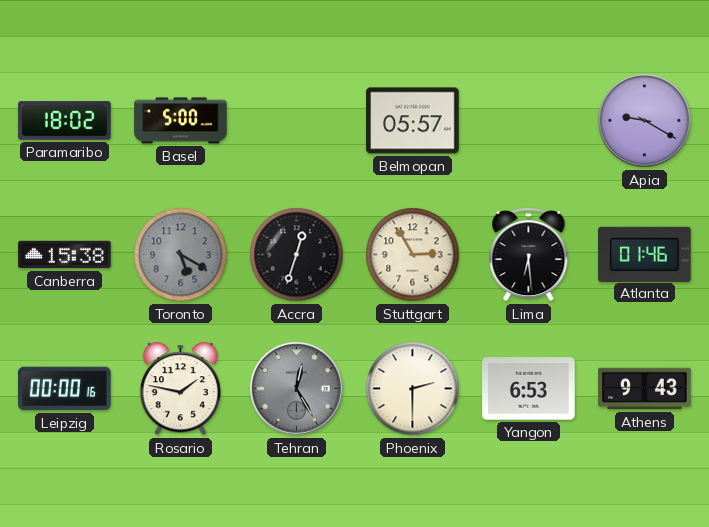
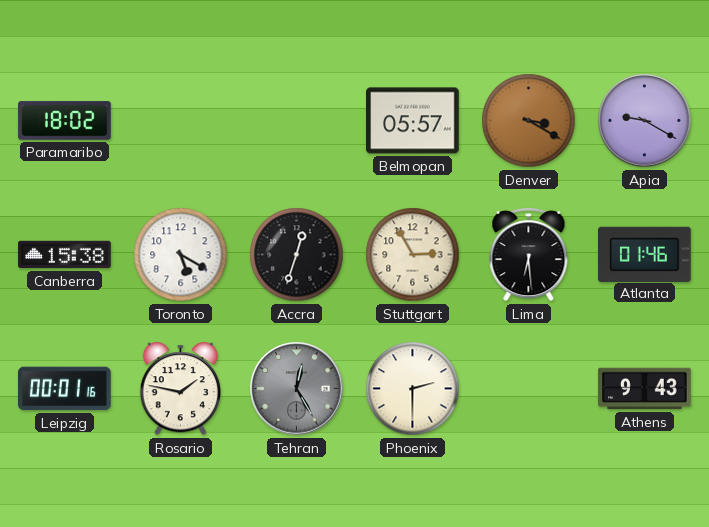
Basel: 5:00 -> none
Denver: none -> 3:20
Toronto dial: grey -> white
Leipzig: 00:00 -> 00:01
Yangon: 6:53 -> none
